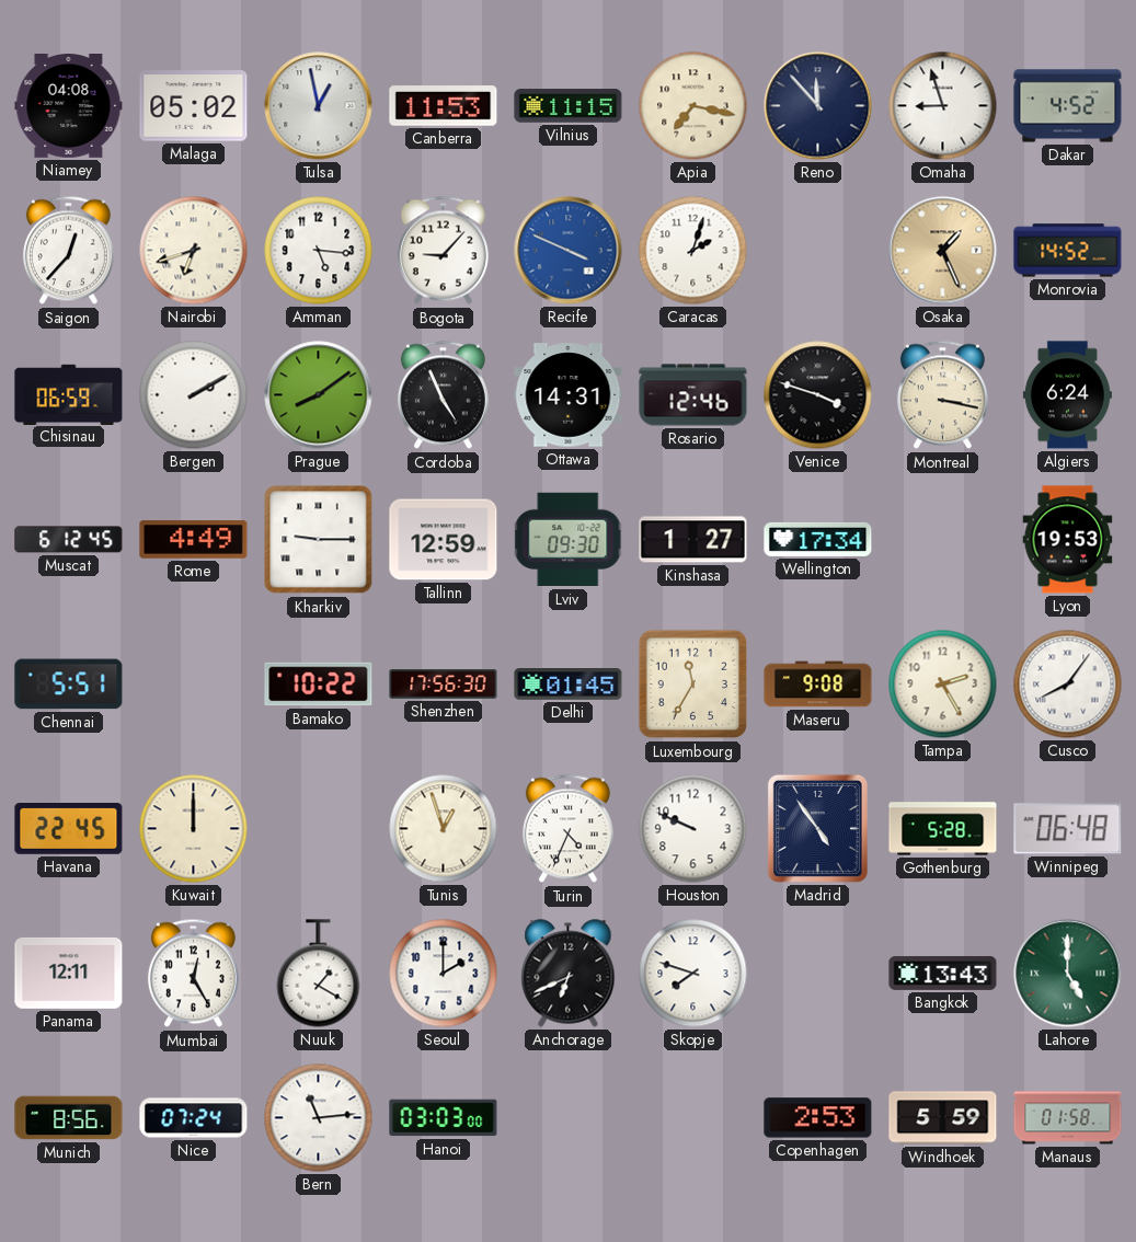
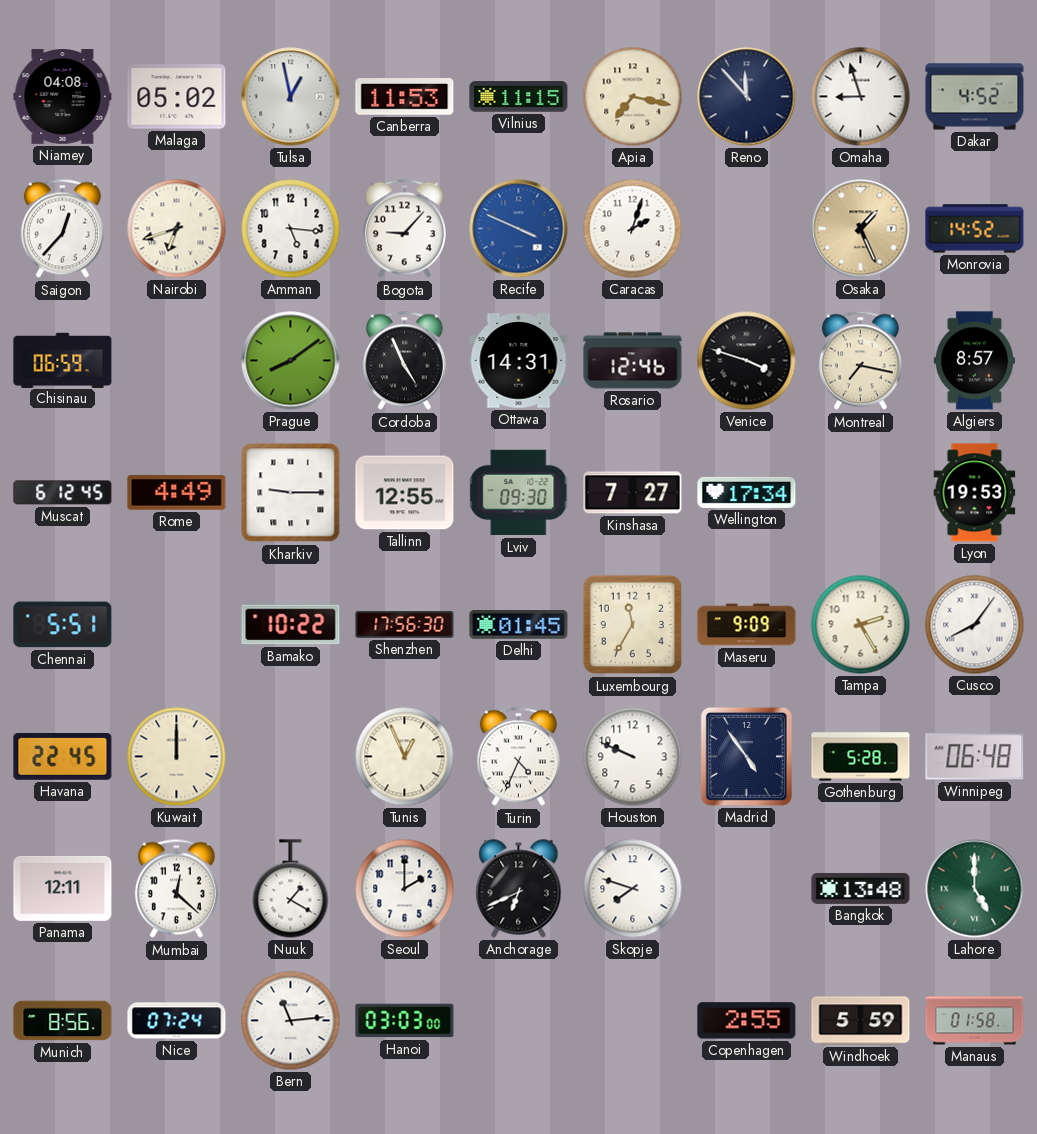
Bergen: 2:10 -> none
Montreal: 3:17 -> 7:17
Algiers: 6:24 -> 8:57
Tallinn: 12:59 -> 12:55
Kinshasa: 1:27 -> 7:27
Maseru: 9:08 -> 9:09
Tunis: 12:57 -> 12:56
Mumbai: 12:25 -> 12:22
Bangkok: 13:43 -> 13:48
Copenhagen: 2:53 -> 2:55
